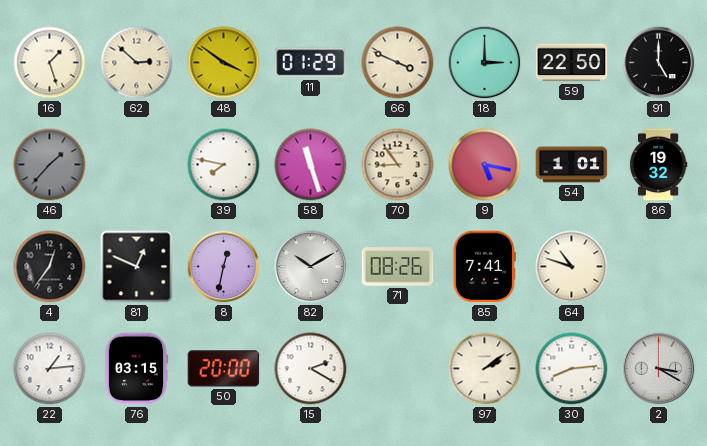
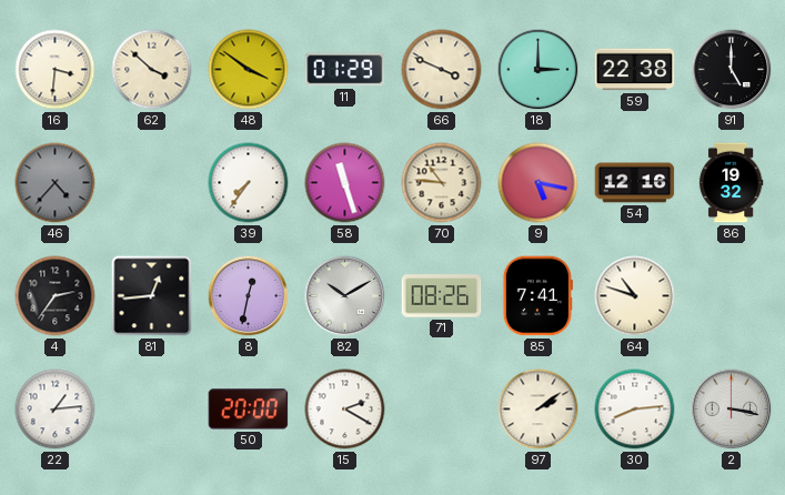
16: 1:27 -> 3:31
62: 2:52 -> 3:52
59: 22:50 -> 22:38
46: 1:37 -> 4:37
39: 7:47 -> 7:36
70: 8:54 -> 10:46
54: 1:01 -> 12:16
4: 12:36 -> 2:36
81: 12:49 -> 12:44
76: 03:15 -> none
2: 3:20 -> 3:17
